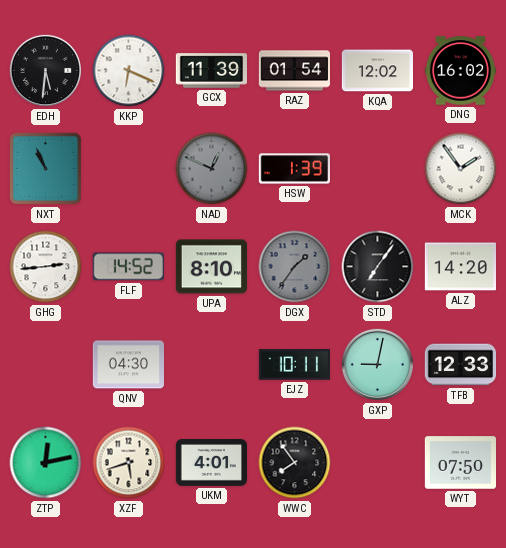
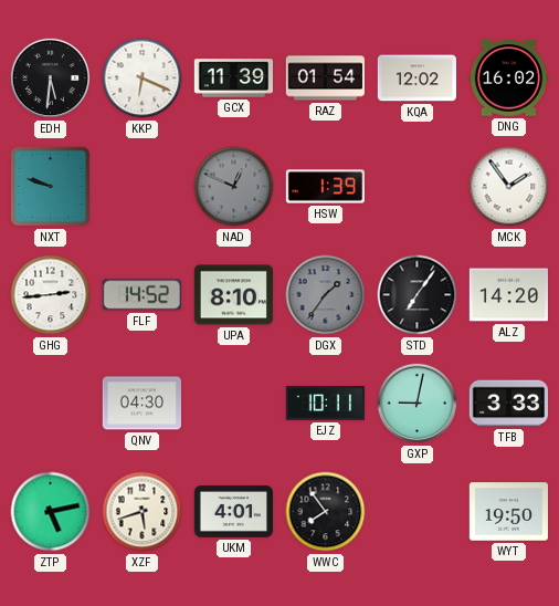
NXT: 10:56 -> 9:48
TFB: 12:33 -> 3:33
ZTP: 12:13 -> 5:13
WYT: 07:50 -> 19:50
